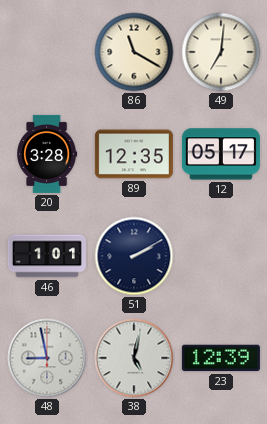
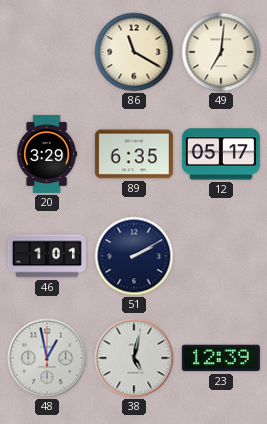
20: 3:28 -> 3:29
89: 12:35 -> 6:35
48: 8:58 -> 12:58
